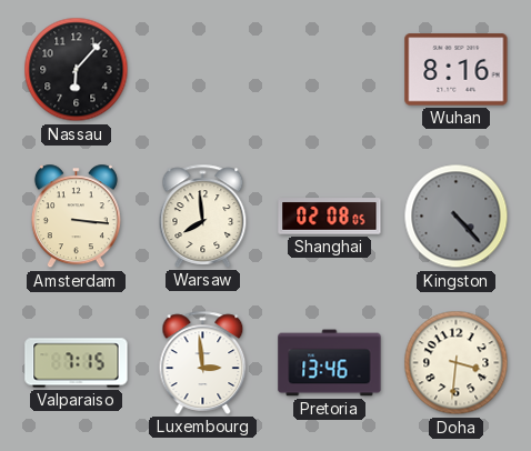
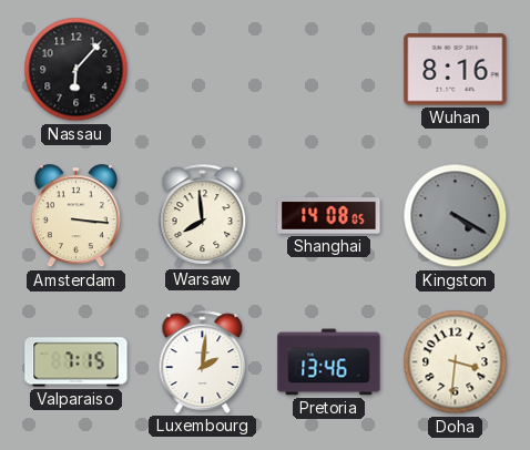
Shanghai: 02:08 -> 14:08
Kingston: 4:23 -> 4:20
Luxembourg: 2:59 -> 2:01
